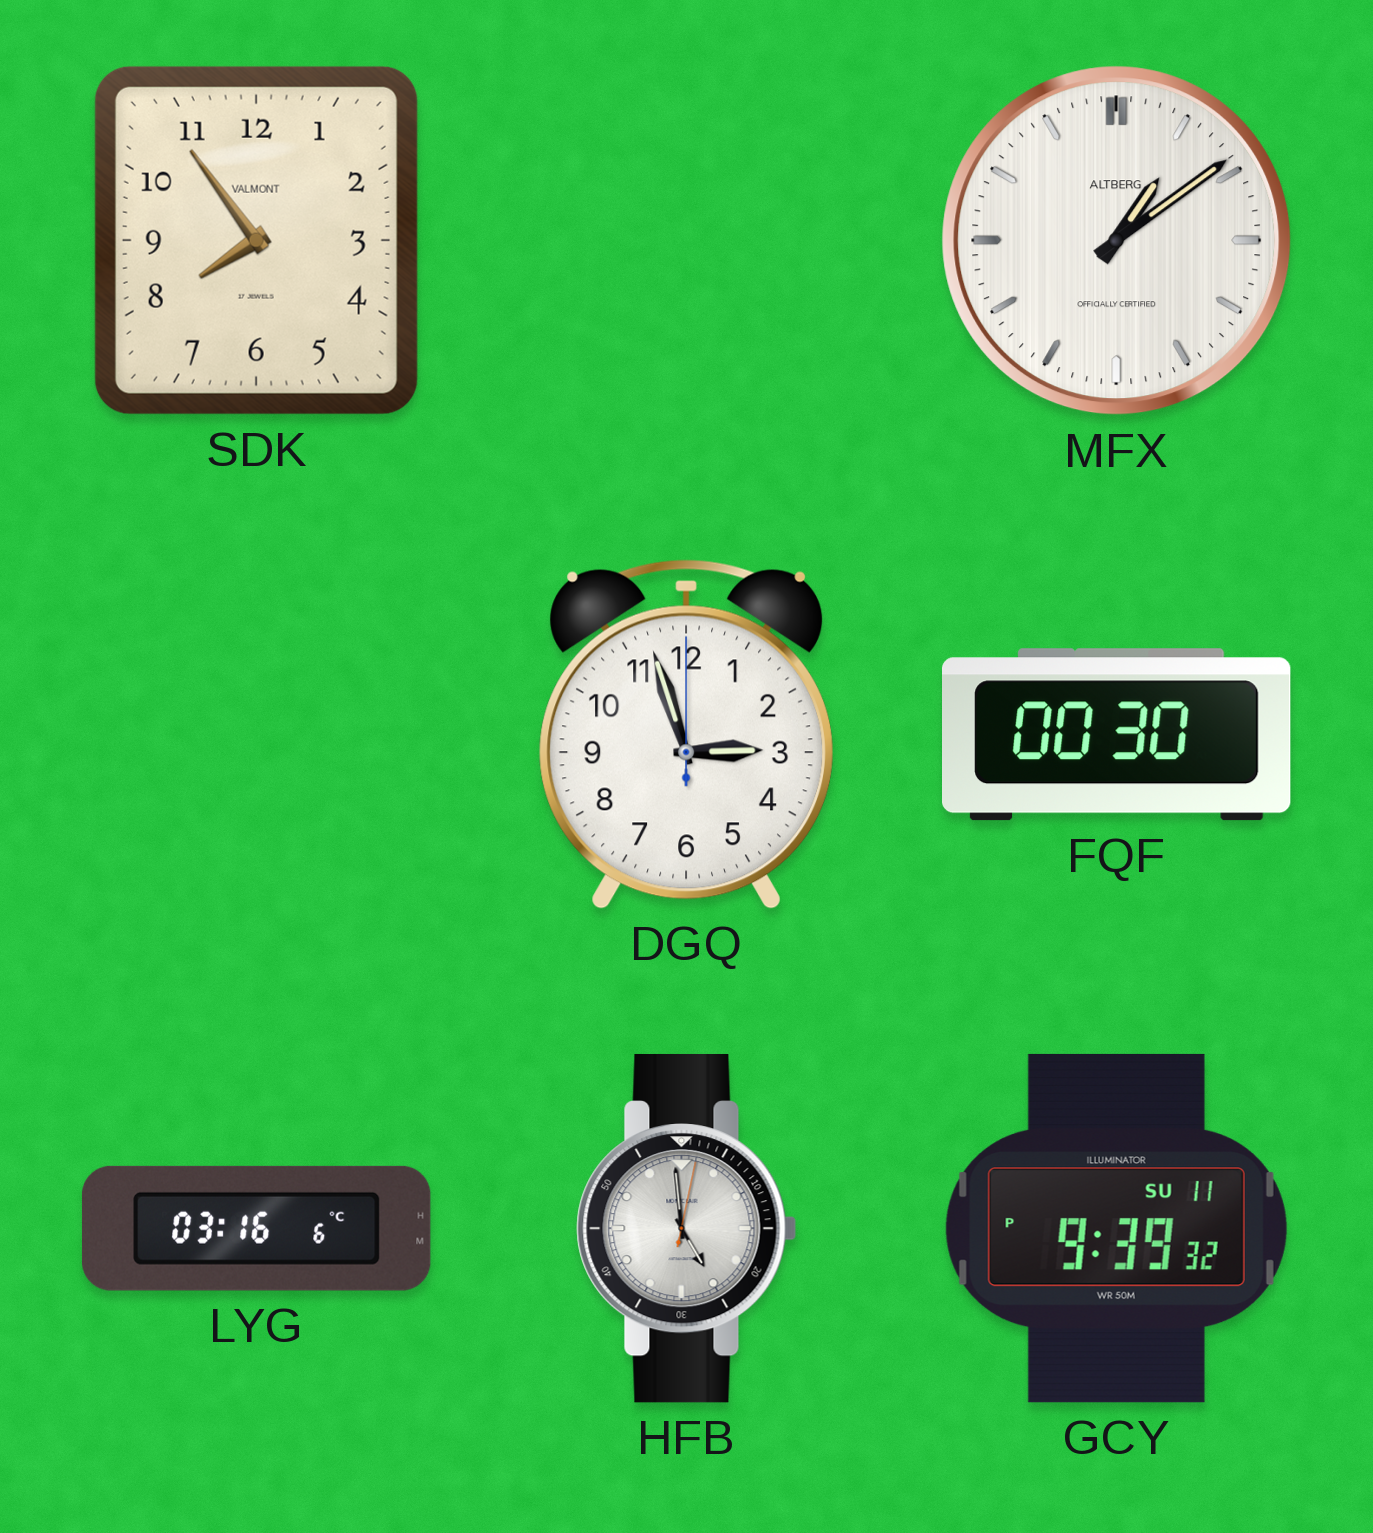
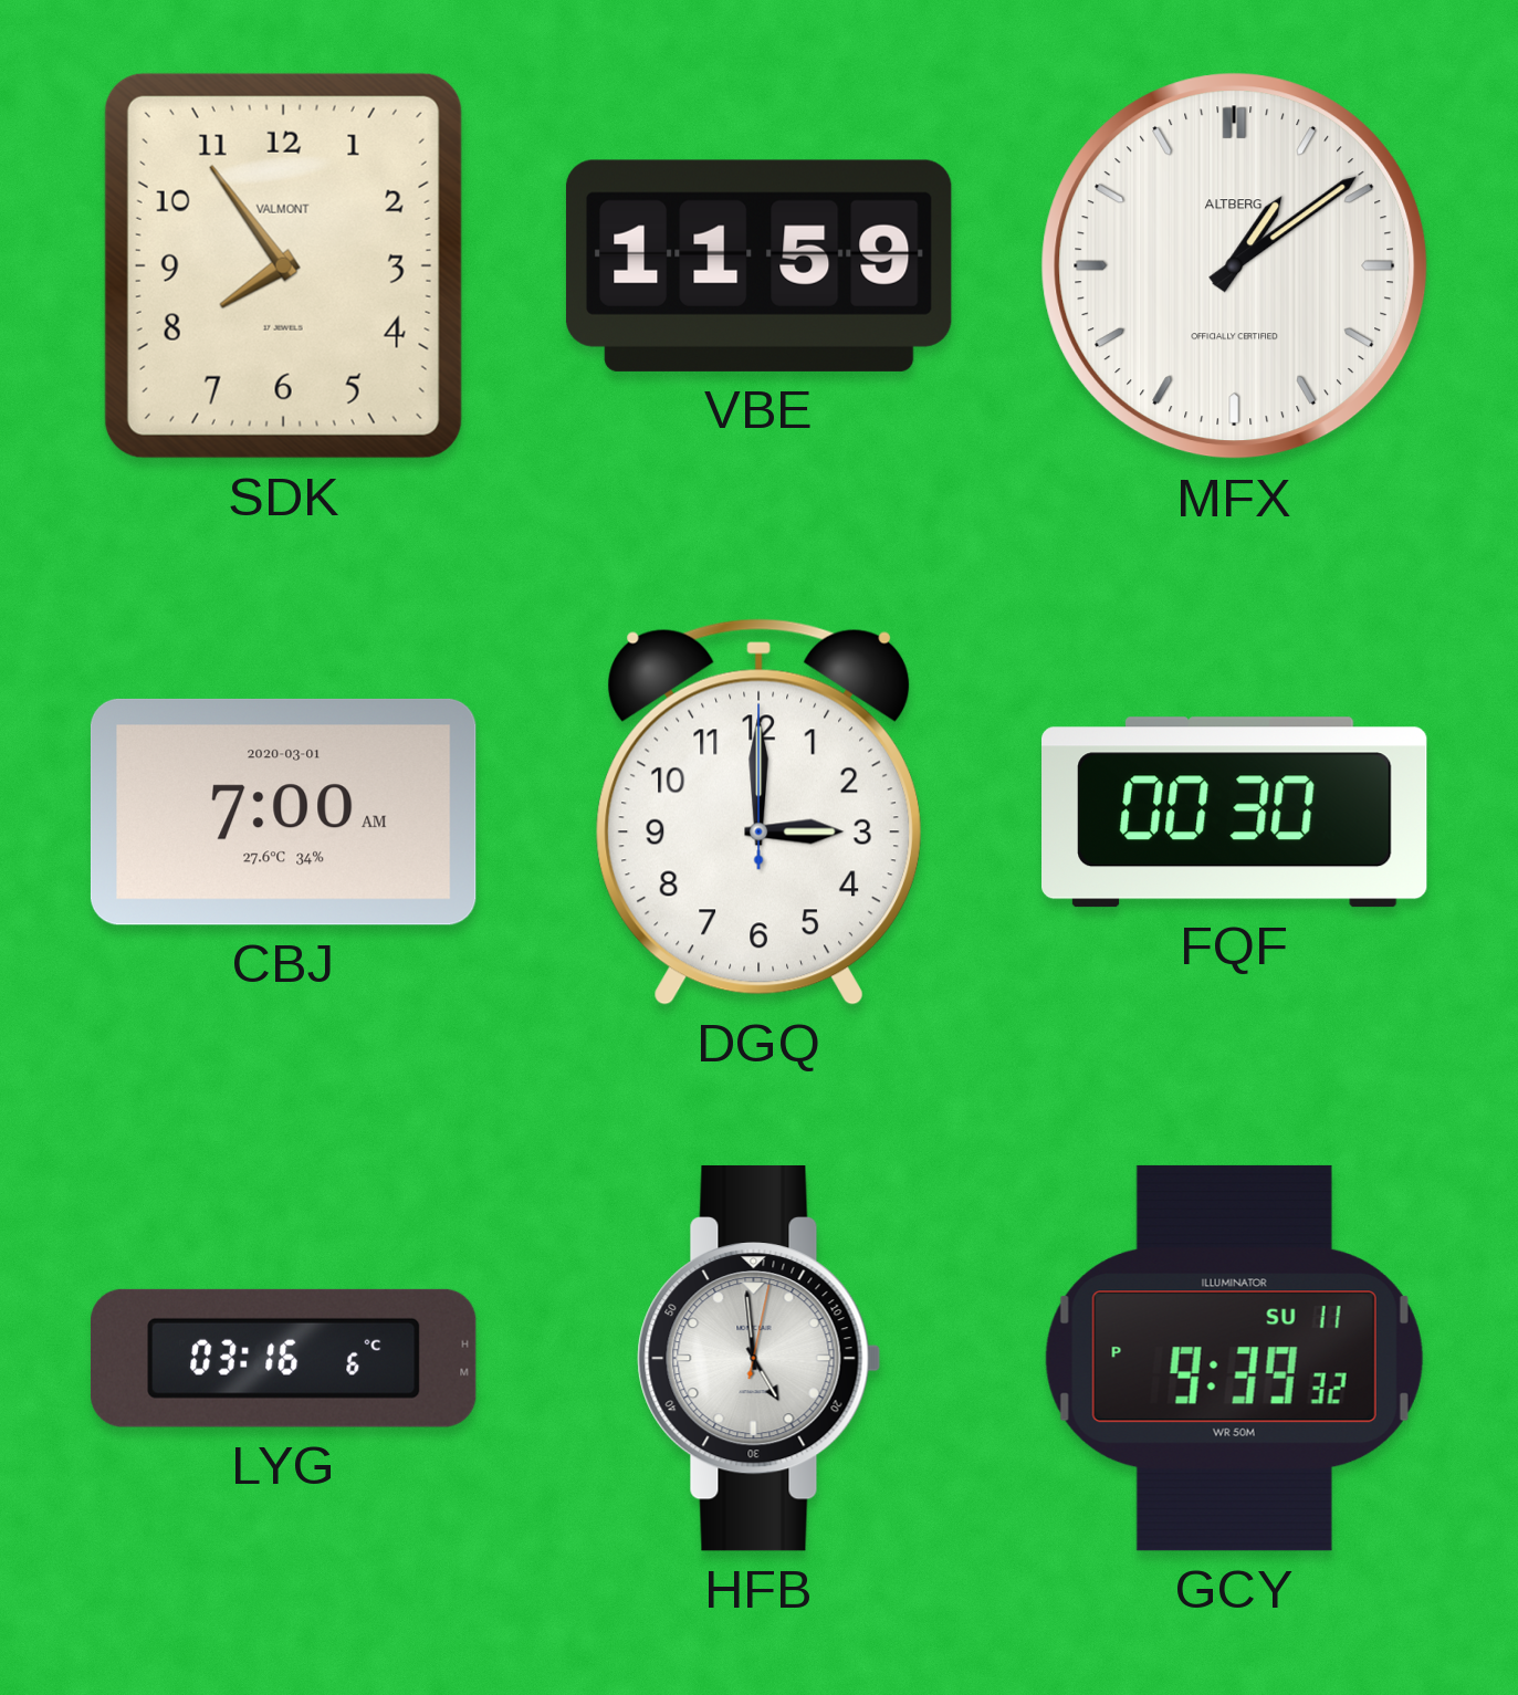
VBE: none -> 11:59
CBJ: none -> 7:00
DGQ: 2:57 -> 3:00
